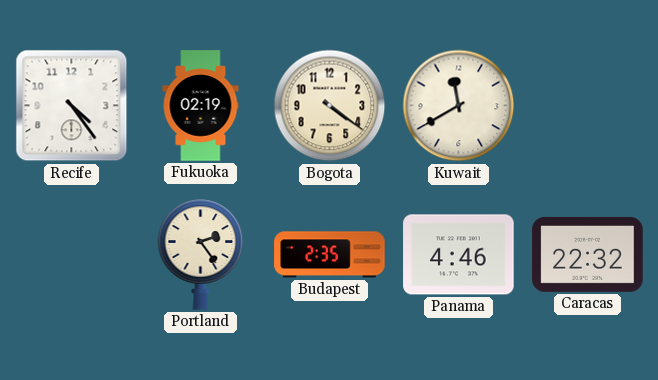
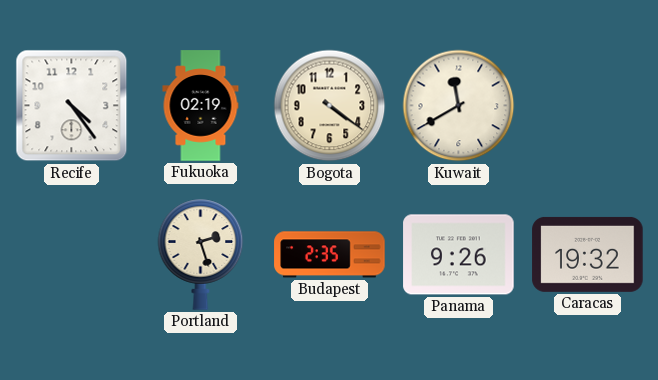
Portland: 2:24 -> 2:27
Panama: 4:46 -> 9:26
Caracas: 22:32 -> 19:32
